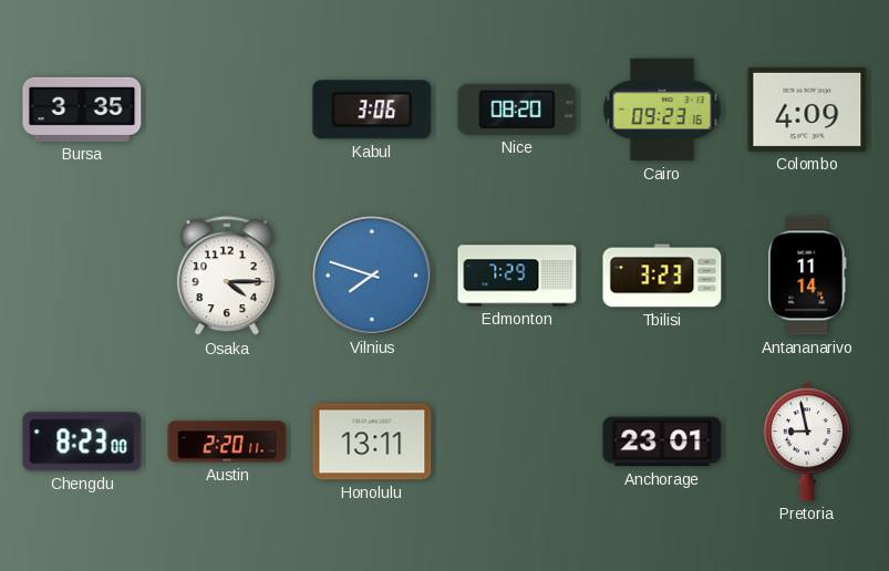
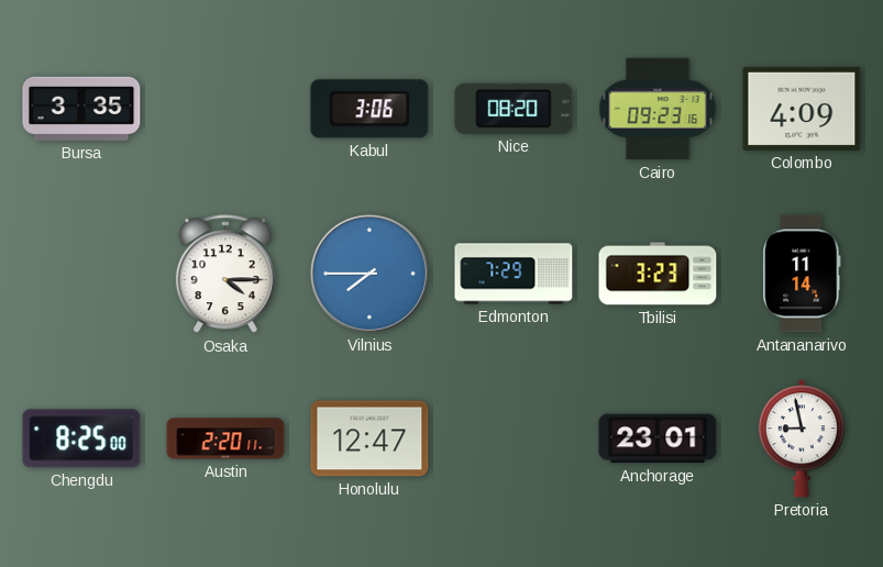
Vilnius: 7:48 -> 7:45
Chengdu: 8:23 -> 8:25
Honolulu: 13:11 -> 12:47
